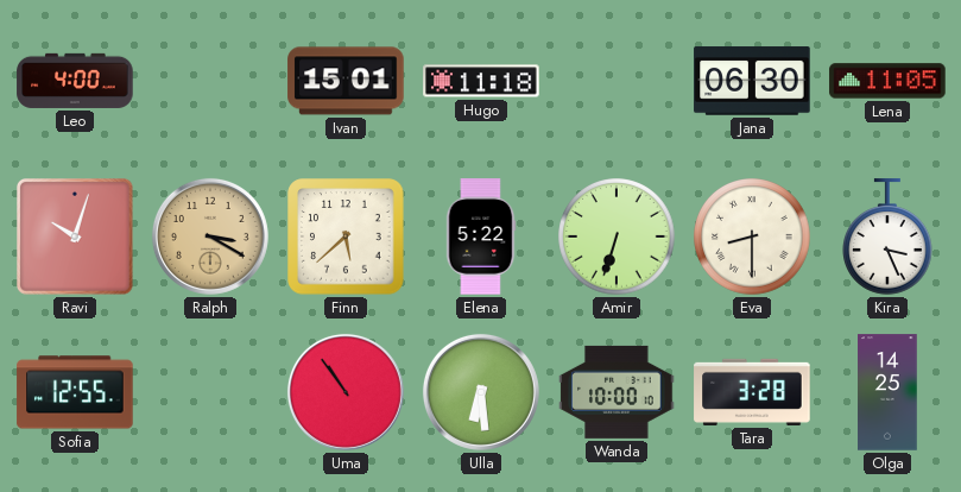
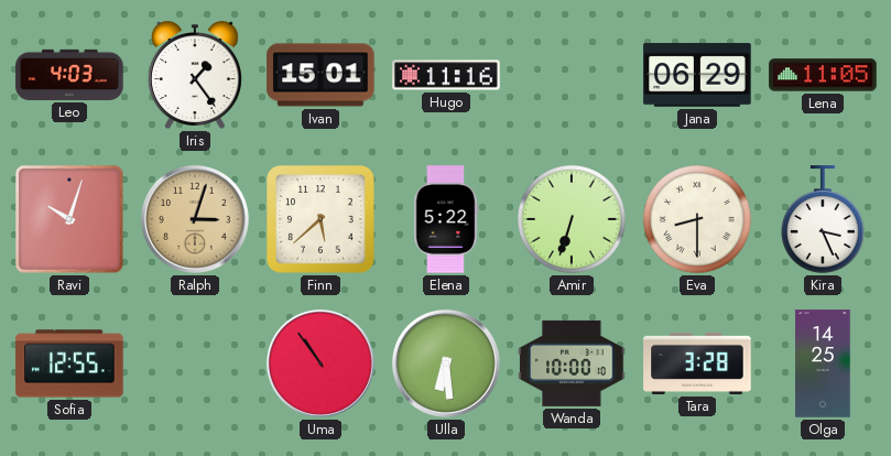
Leo: 4:00 -> 4:03
Iris: none -> 1:24
Hugo: 11:18 -> 11:16
Jana: 06:30 -> 06:29
Ralph: 3:20 -> 3:03
